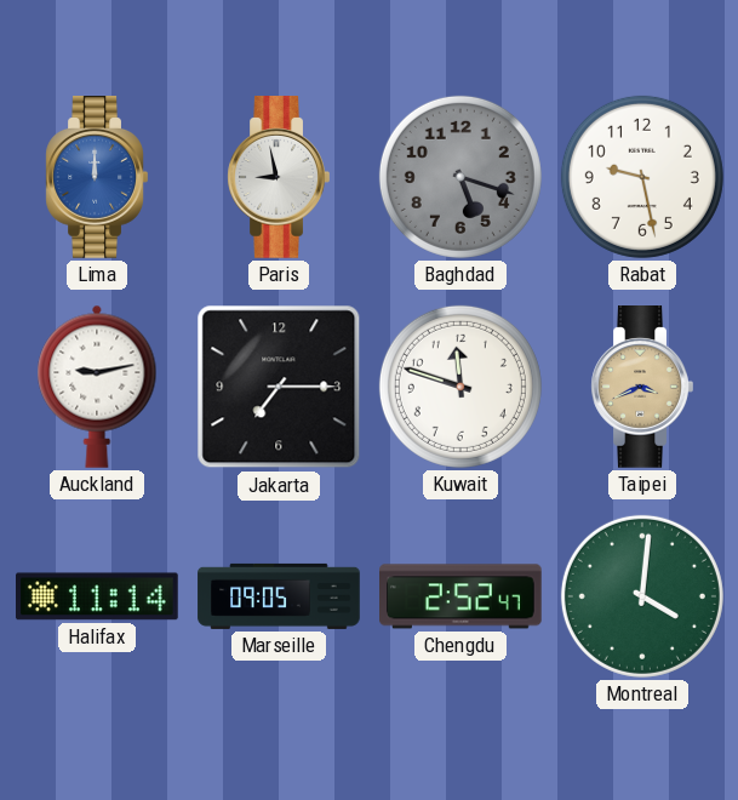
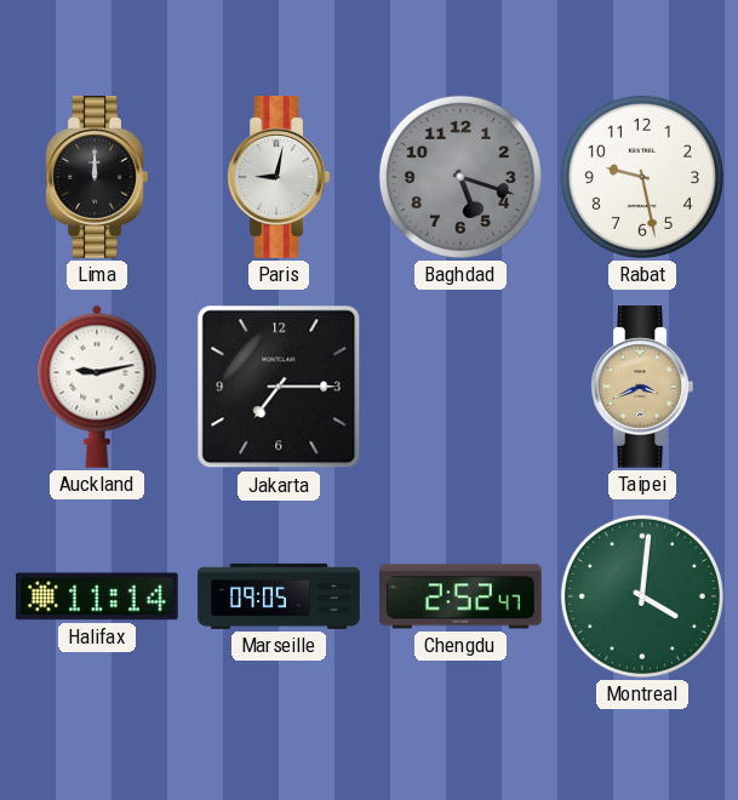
Lima dial: blue -> black
Paris: 8:58 -> 9:02
Kuwait: 11:48 -> none
